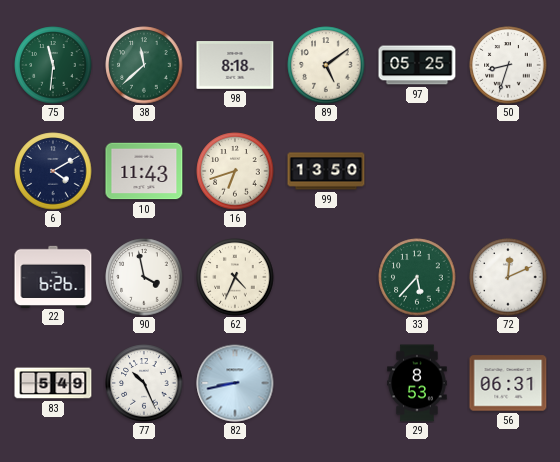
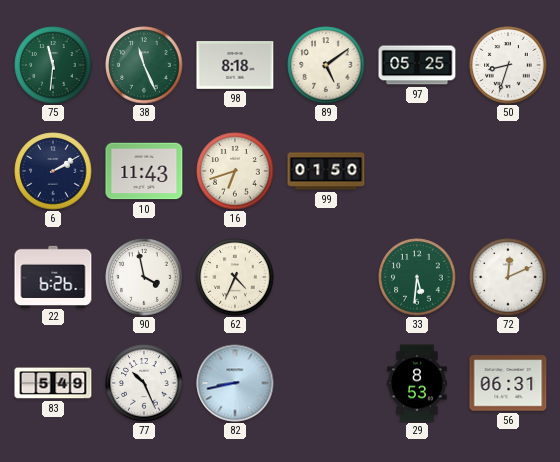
38: 11:38 -> 11:26
6: 4:10 -> 2:10
99: 13:50 -> 01:50
33: 5:37 -> 5:31
